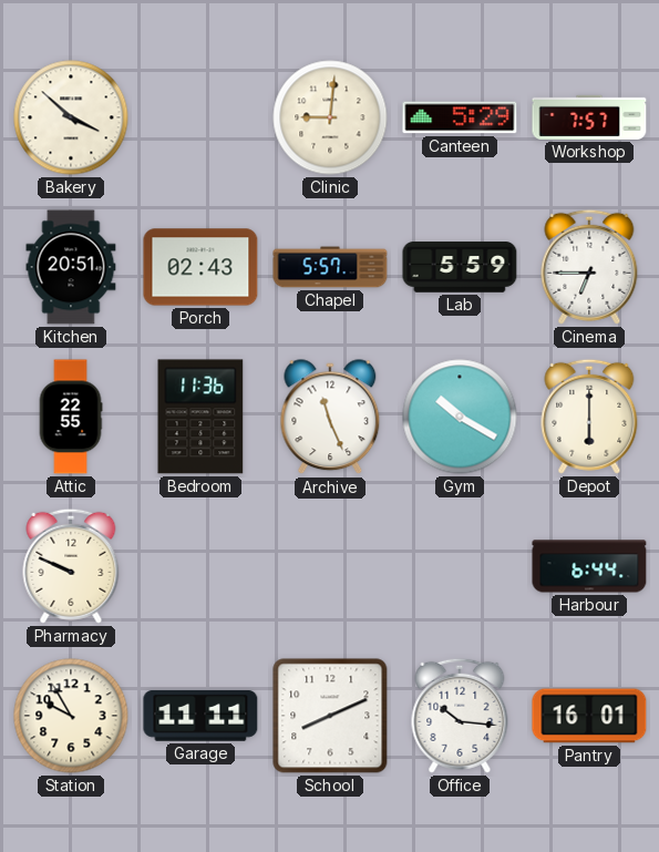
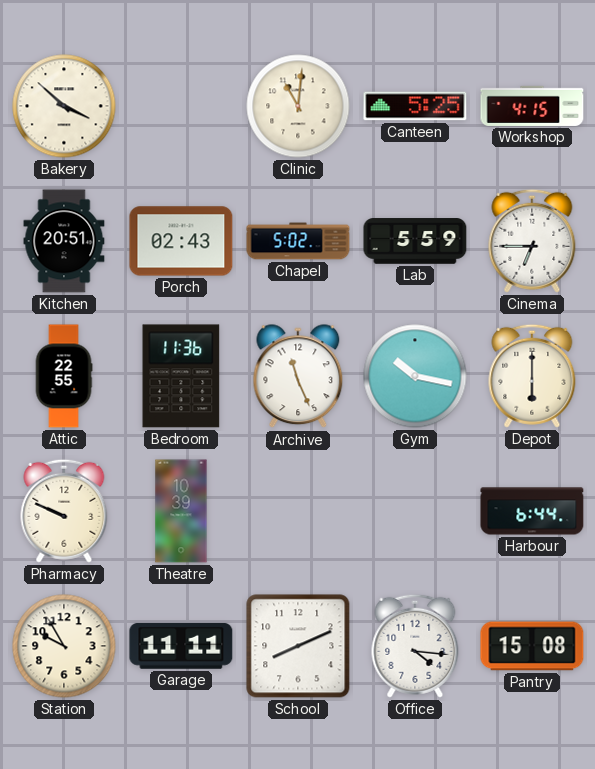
Clinic: 9:01 -> 11:01
Canteen: 5:29 -> 5:25
Workshop: 7:57 -> 4:15
Chapel: 5:57 -> 5:02
Gym: 10:20 -> 10:17
Theatre: none -> 10:39
Office: 10:16 -> 4:16
Pantry: 16:01 -> 15:08
